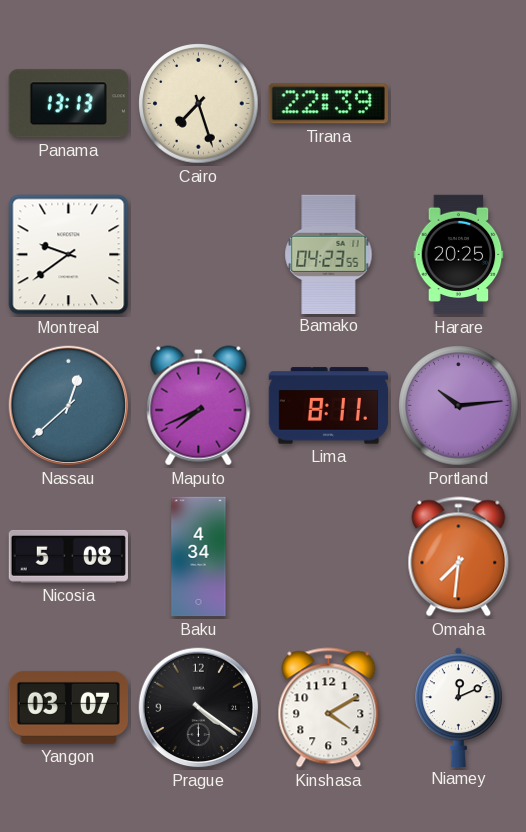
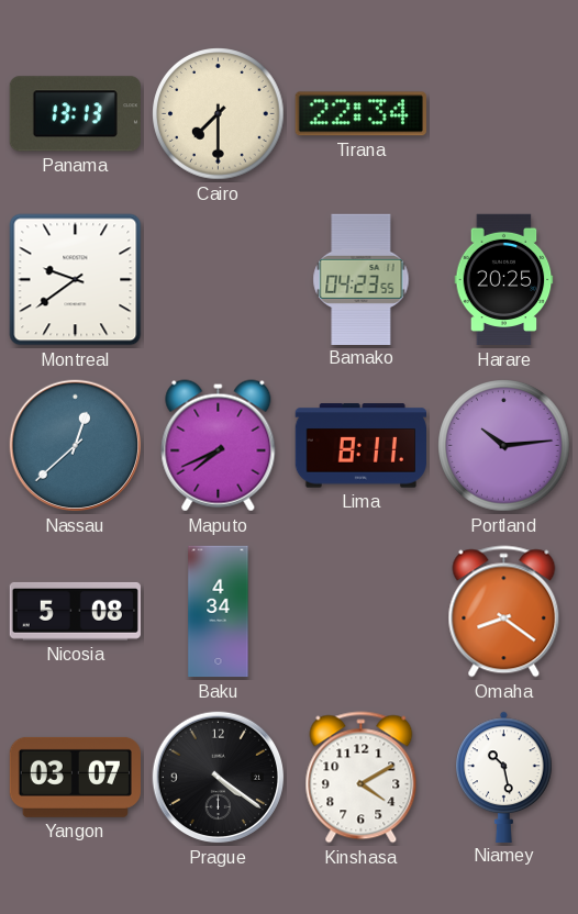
Cairo: 7:27 -> 7:30
Tirana: 22:39 -> 22:34
Omaha: 7:31 -> 8:21
Niamey: 12:11 -> 10:28
